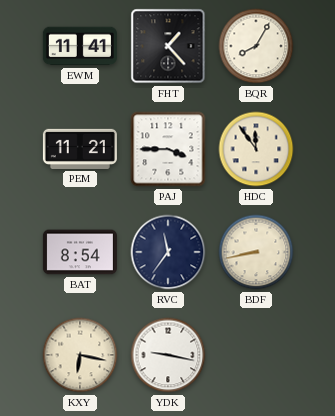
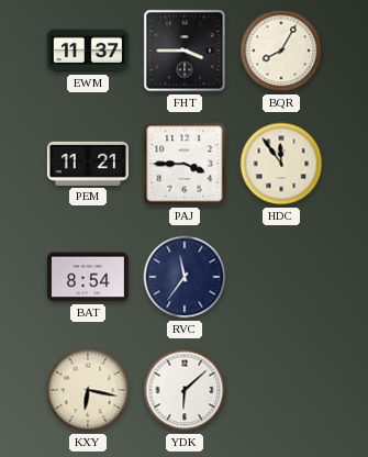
EWM: 11:41 -> 11:37
FHT: 1:23 -> 3:45
BDF: 8:43 -> none
YDK: 9:17 -> 6:08
